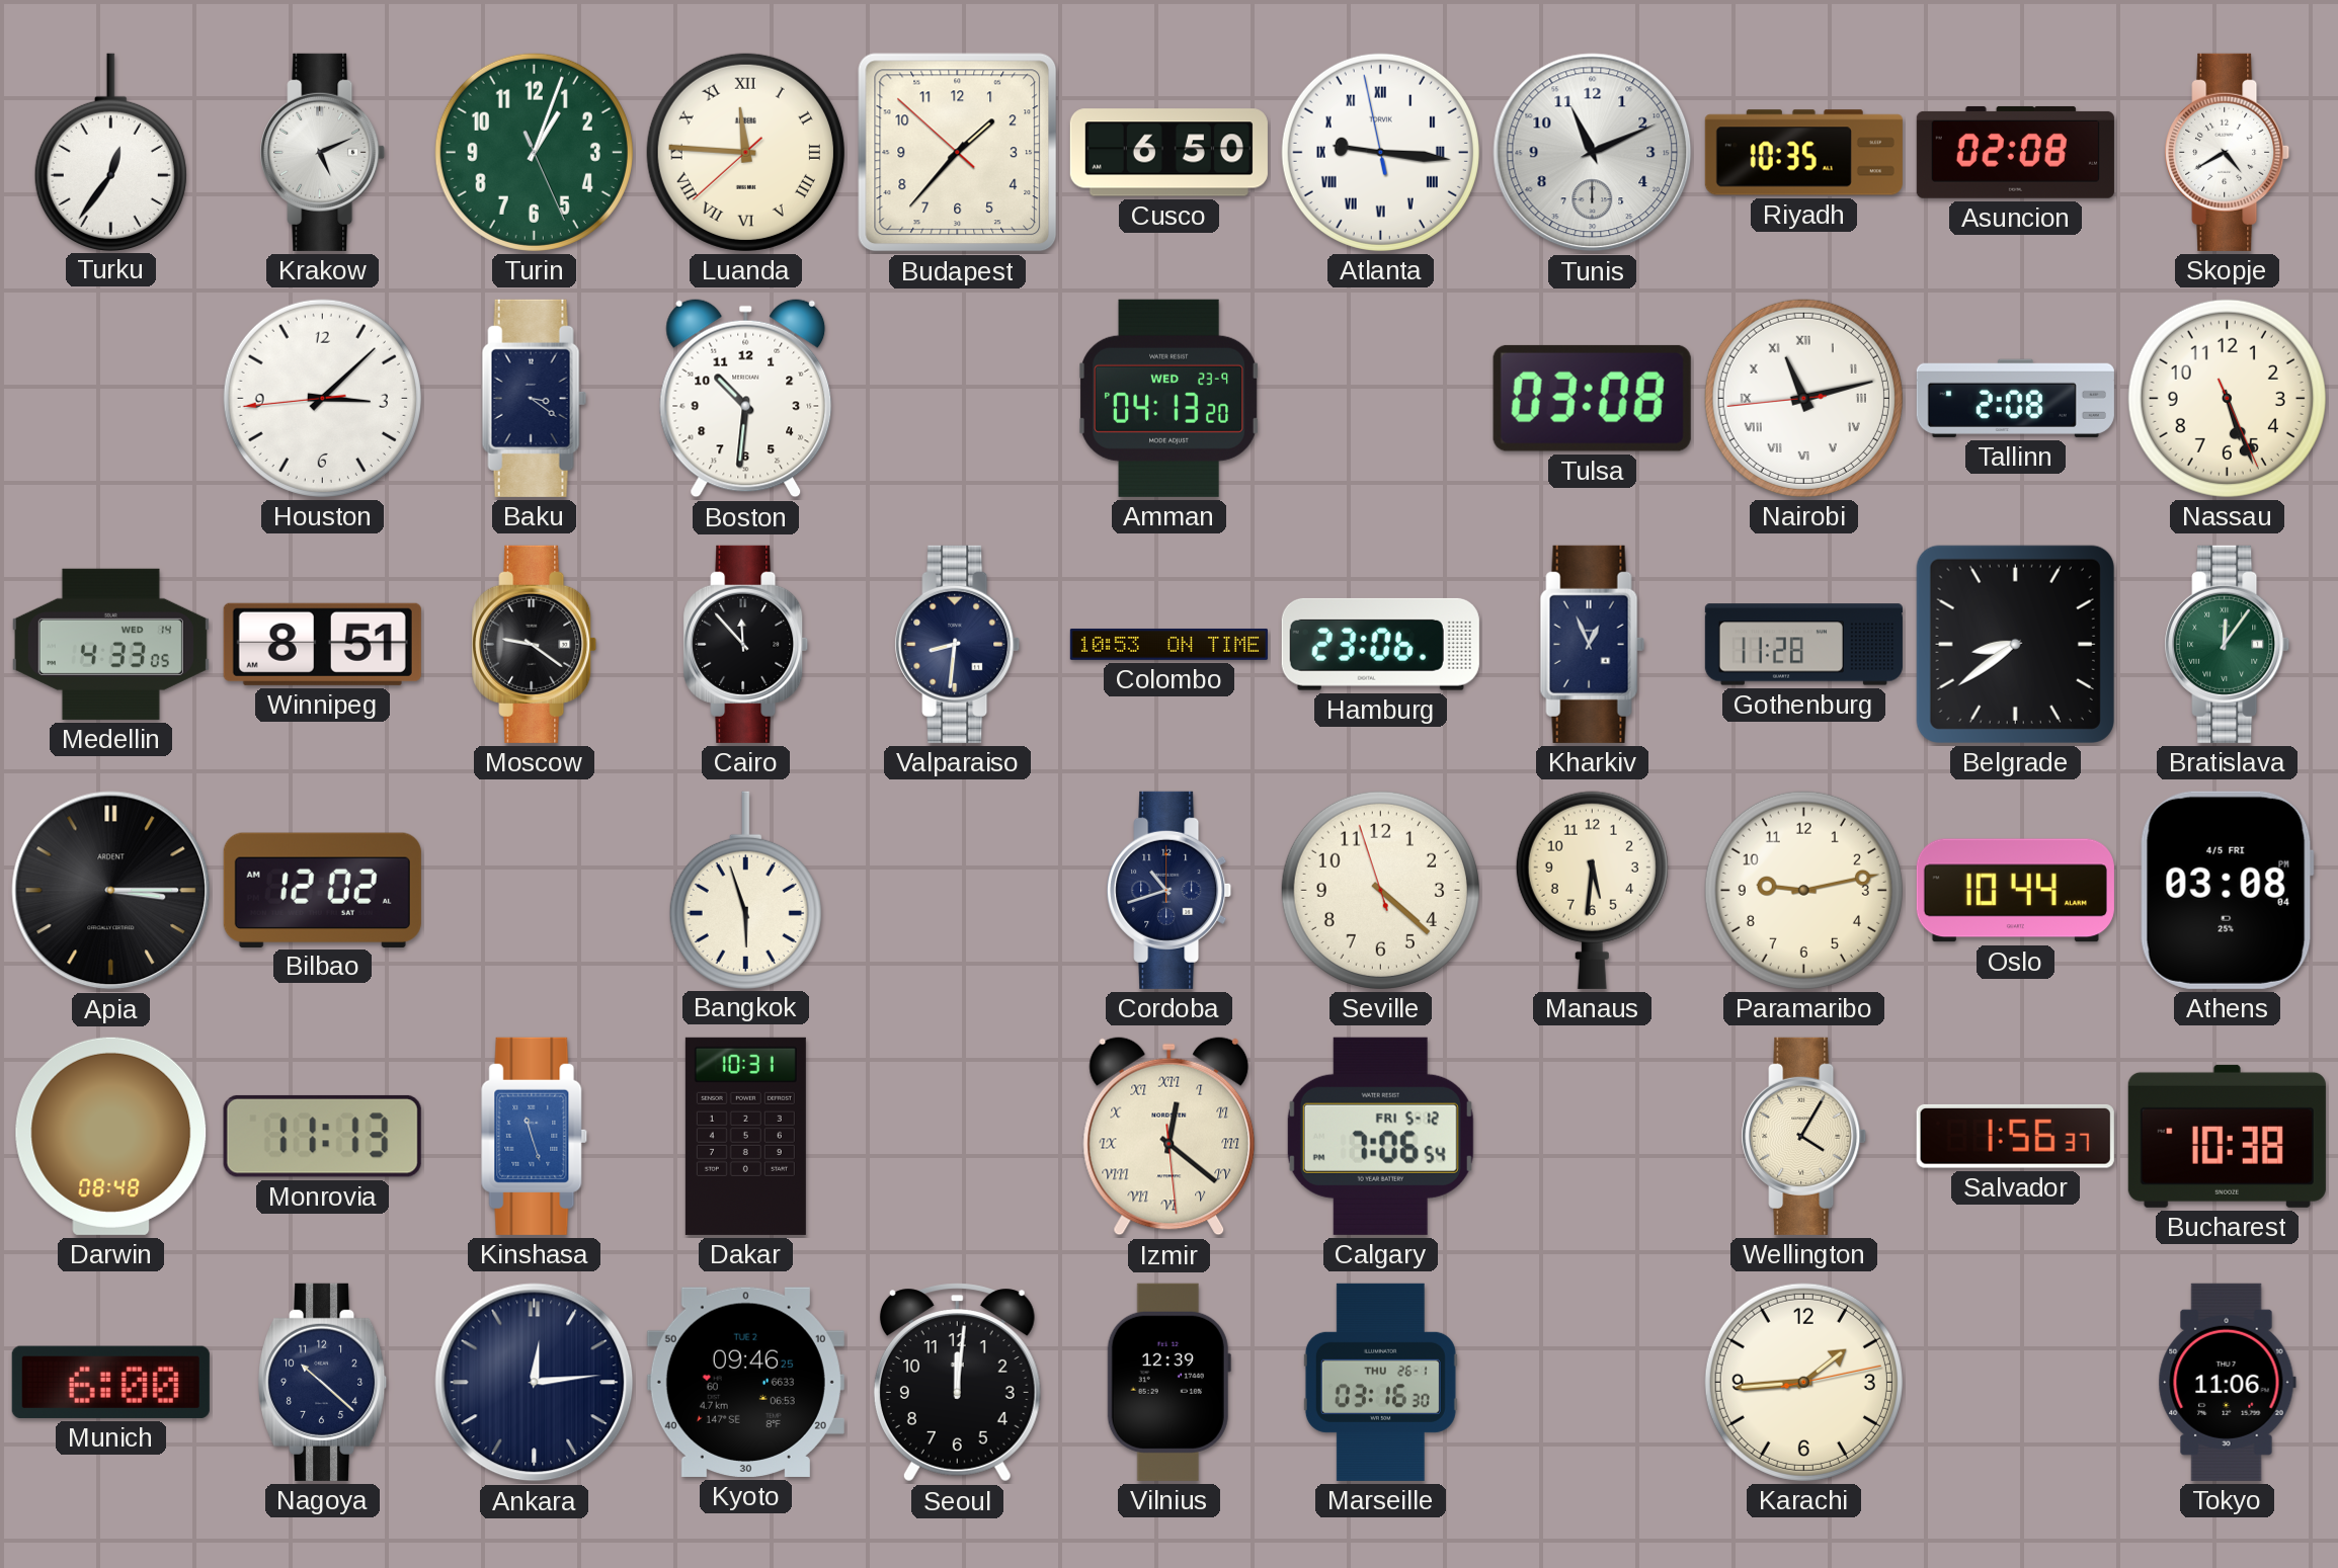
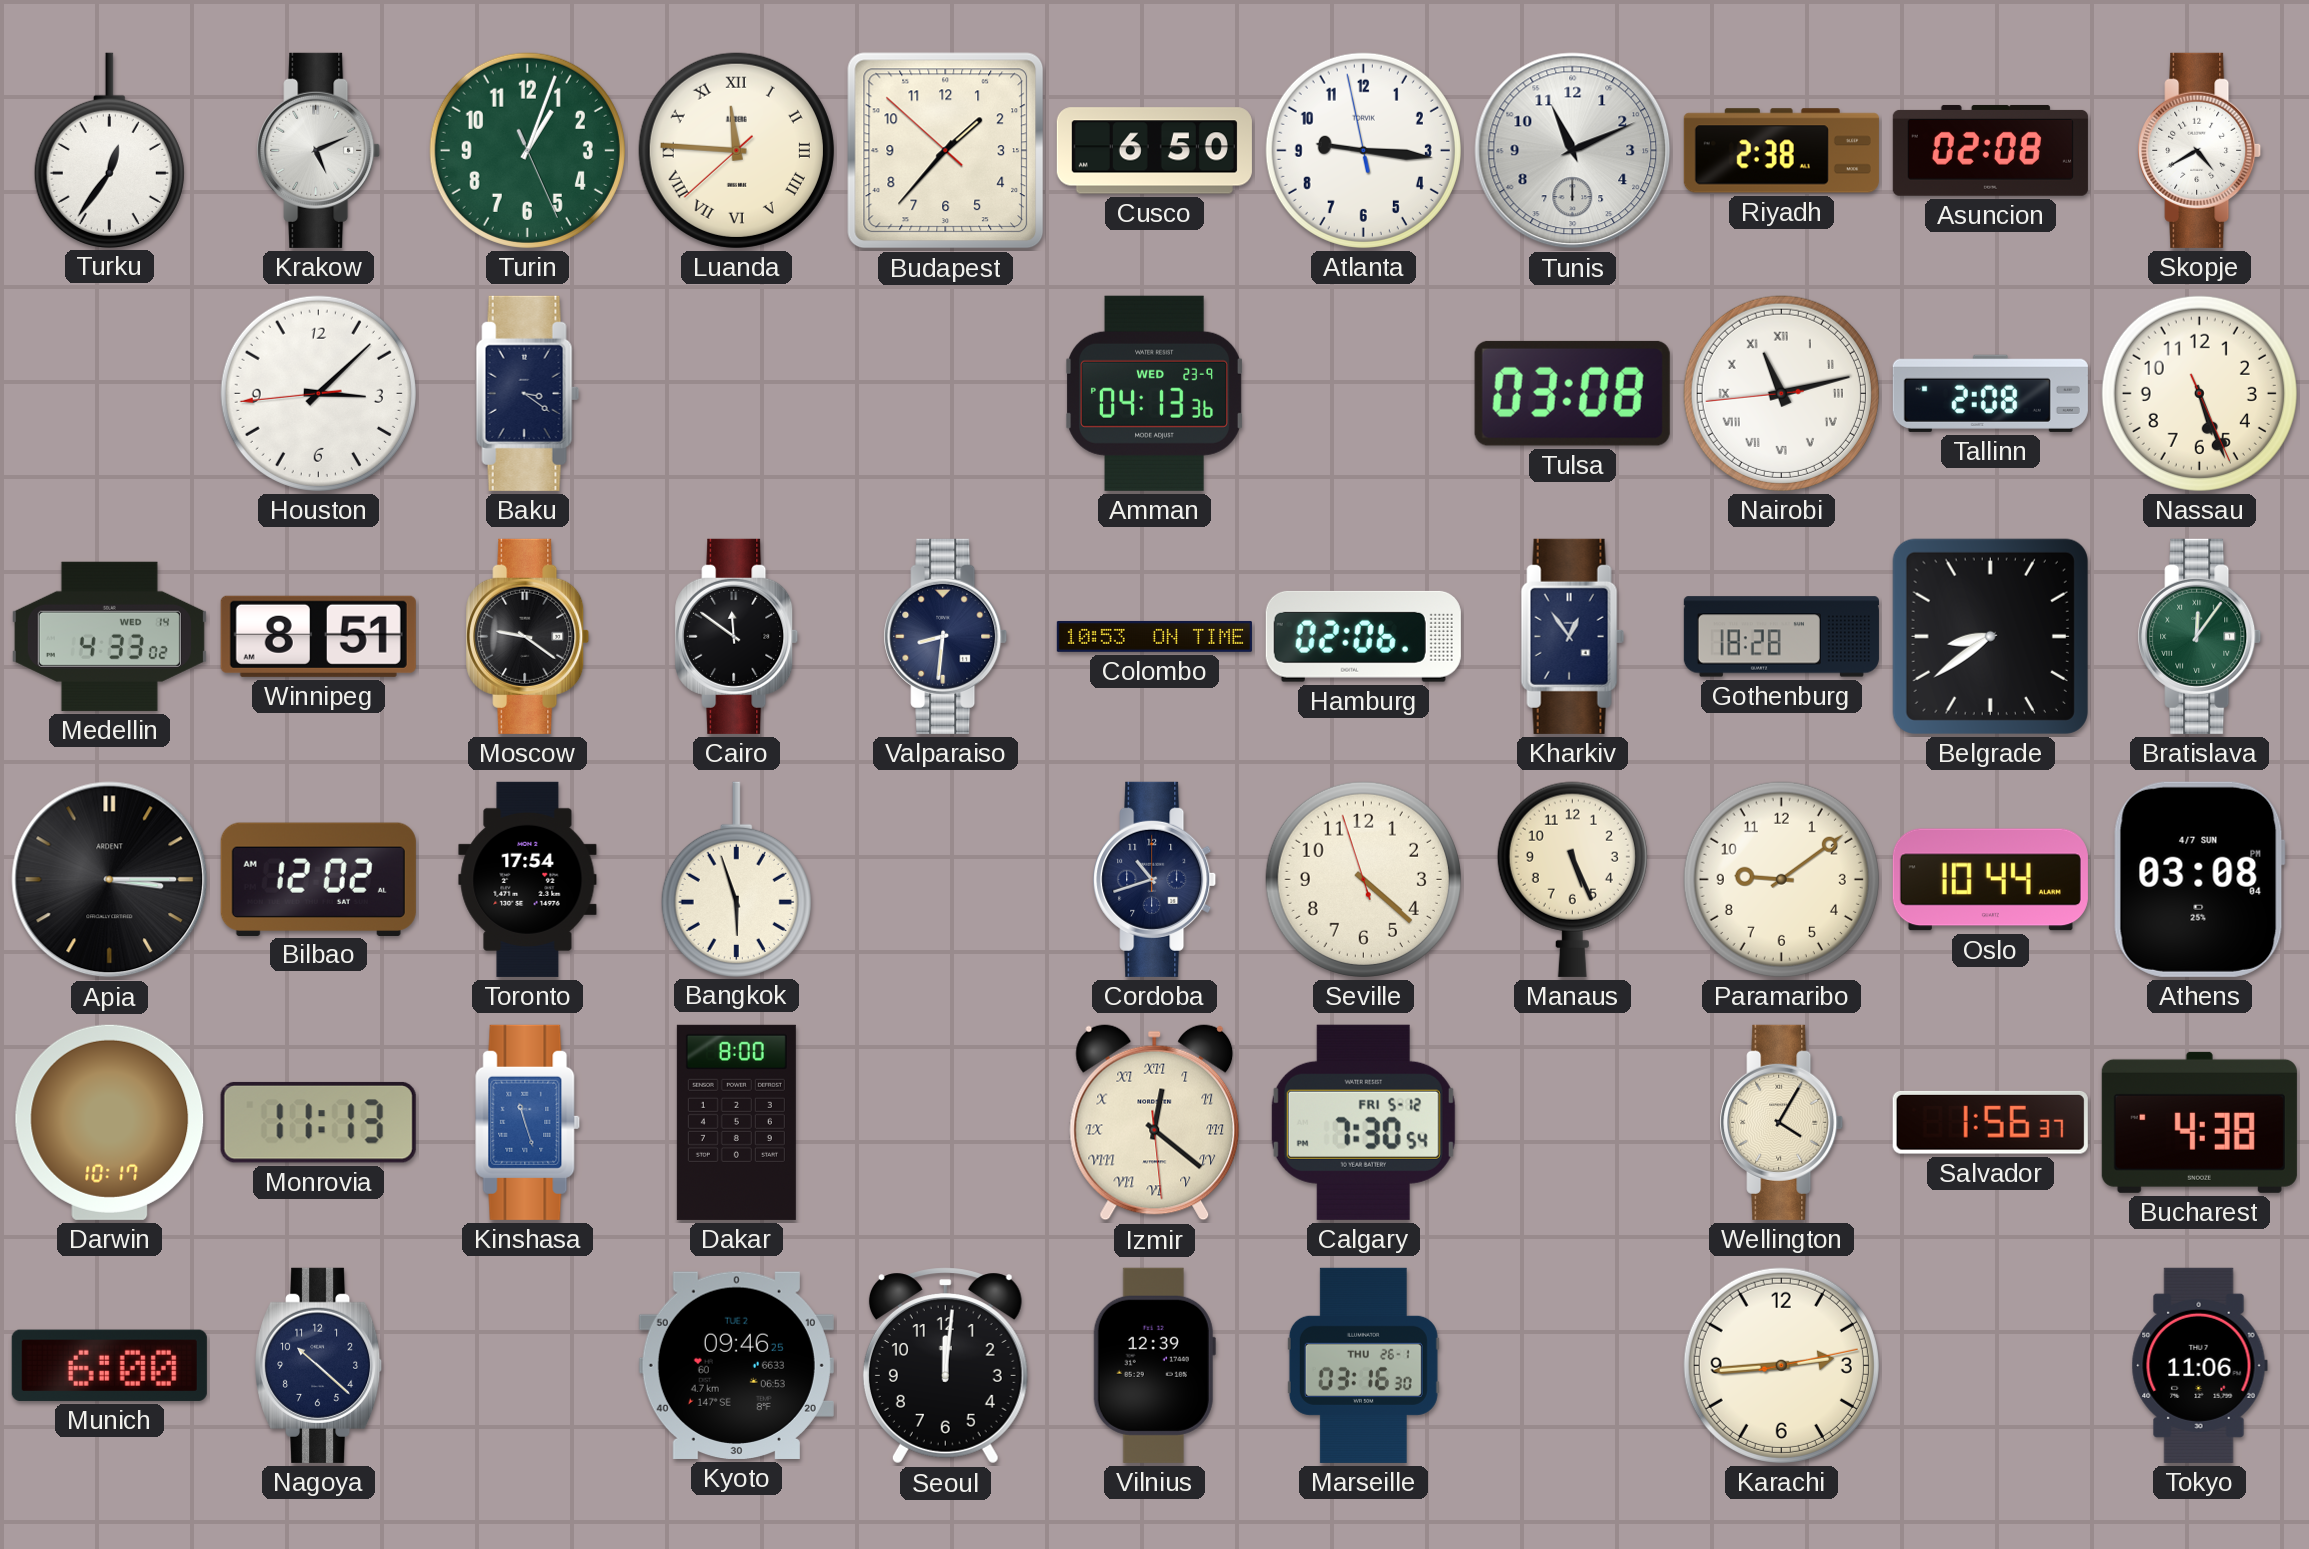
Atlanta numerals: Roman -> Arabic
Riyadh: 10:35 -> 2:38
Boston: 10:31 -> none
Amman: 04:13:20 -> 04:13:36
Medellin: 4:33:05 -> 4:33:02
Cairo: 11:53 -> 11:51
Hamburg: 23:06 -> 02:06
Kharkiv: 12:56 -> 12:54
Gothenburg: 11:28 -> 18:28
Toronto: none -> 17:54
Manaus: 5:31 -> 5:26
Paramaribo: 9:13 -> 9:09
Athens date: 4/5 FRI -> 4/7 SUN
Darwin: 08:48 -> 10:17
Dakar: 10:31 -> 8:00
Calgary: 7:06 -> 7:30
Bucharest: 10:38 -> 4:38
Ankara: 12:14 -> none
Karachi: 1:44 -> 2:44
